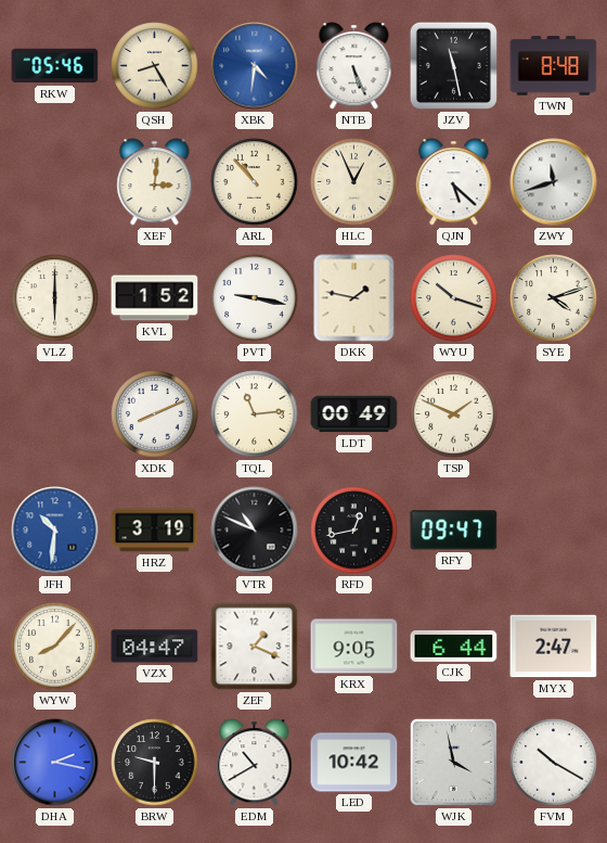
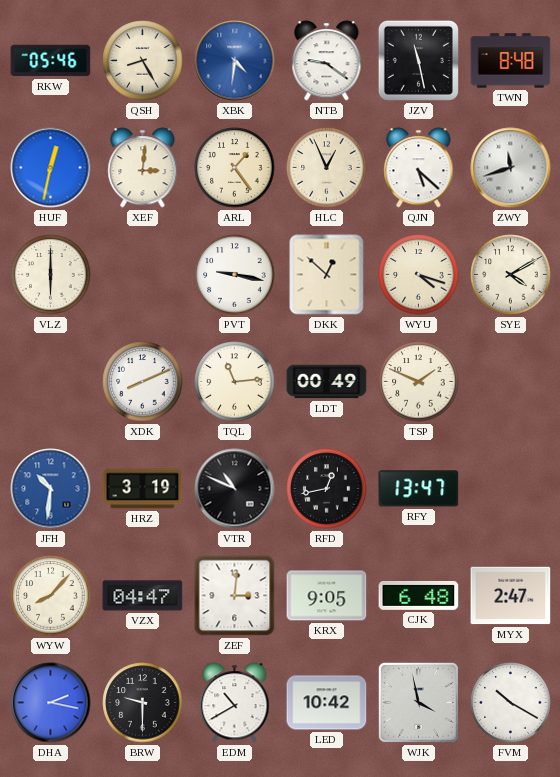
NTB: 5:26 -> 9:21
HUF: none -> 12:32
ARL: 10:53 -> 1:24
KVL: 1:52 -> none
DKK: 1:47 -> 12:52
WYU: 10:18 -> 4:18
SYE: 4:12 -> 4:10
RFY: 09:47 -> 13:47
ZEF: 1:19 -> 3:01
CJK: 6:44 -> 6:48
